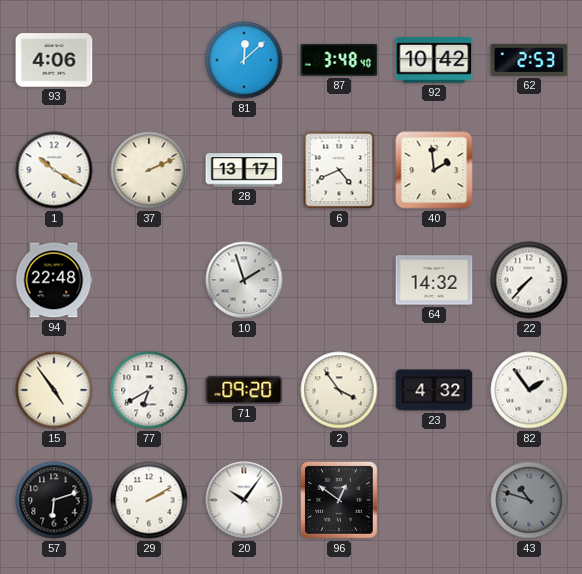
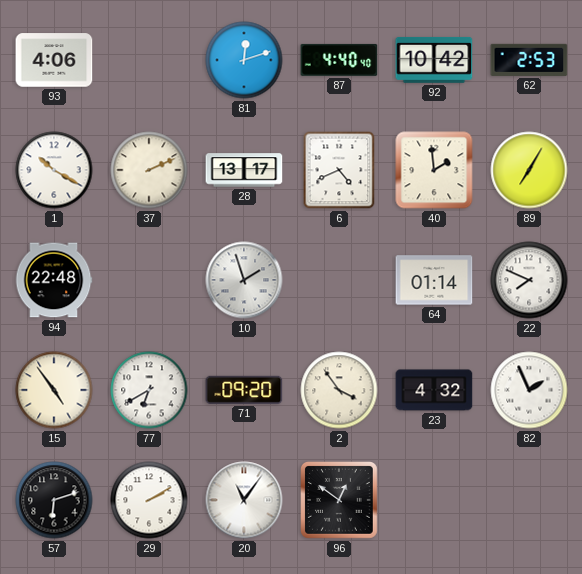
81: 12:08 -> 12:12
87: 3:48 -> 4:40
89: none -> 7:05
64: 14:32 -> 01:14
22: 7:37 -> 7:49
82: 1:54 -> 1:56
20: 10:06 -> 11:06
43: 10:48 -> none
